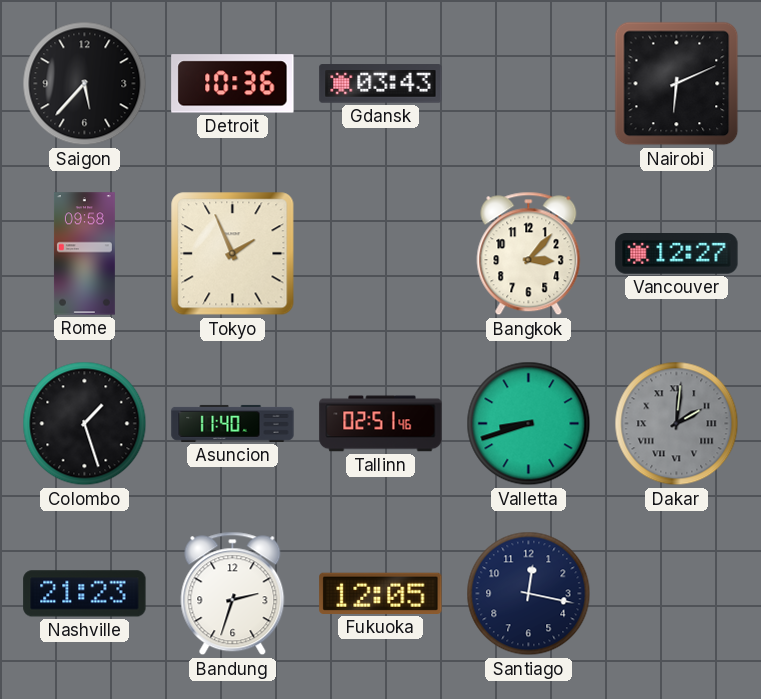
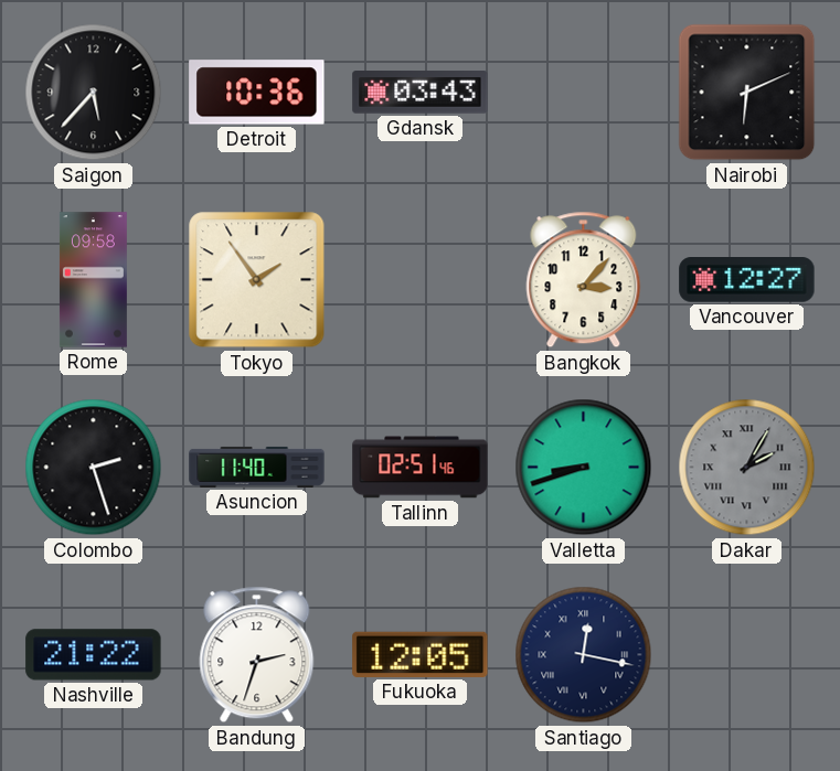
Tokyo: 1:56 -> 1:54
Colombo: 1:27 -> 2:27
Dakar: 2:01 -> 2:05
Nashville: 21:23 -> 21:22
Santiago numerals: Arabic -> Roman
